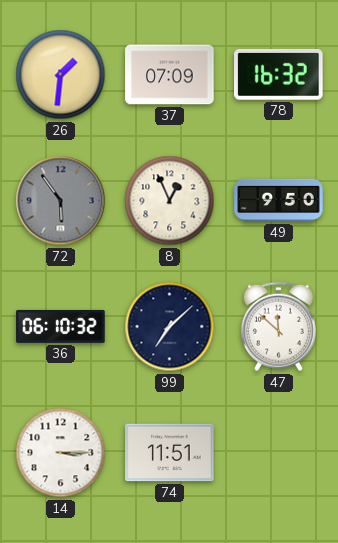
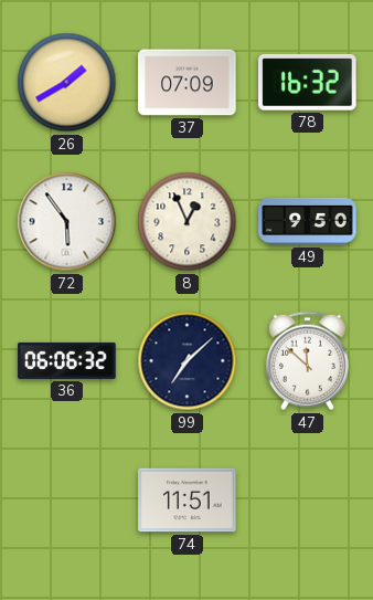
26: 1:31 -> 1:40
72 dial: grey -> white
36: 06:10 -> 06:06
14: 3:15 -> none
